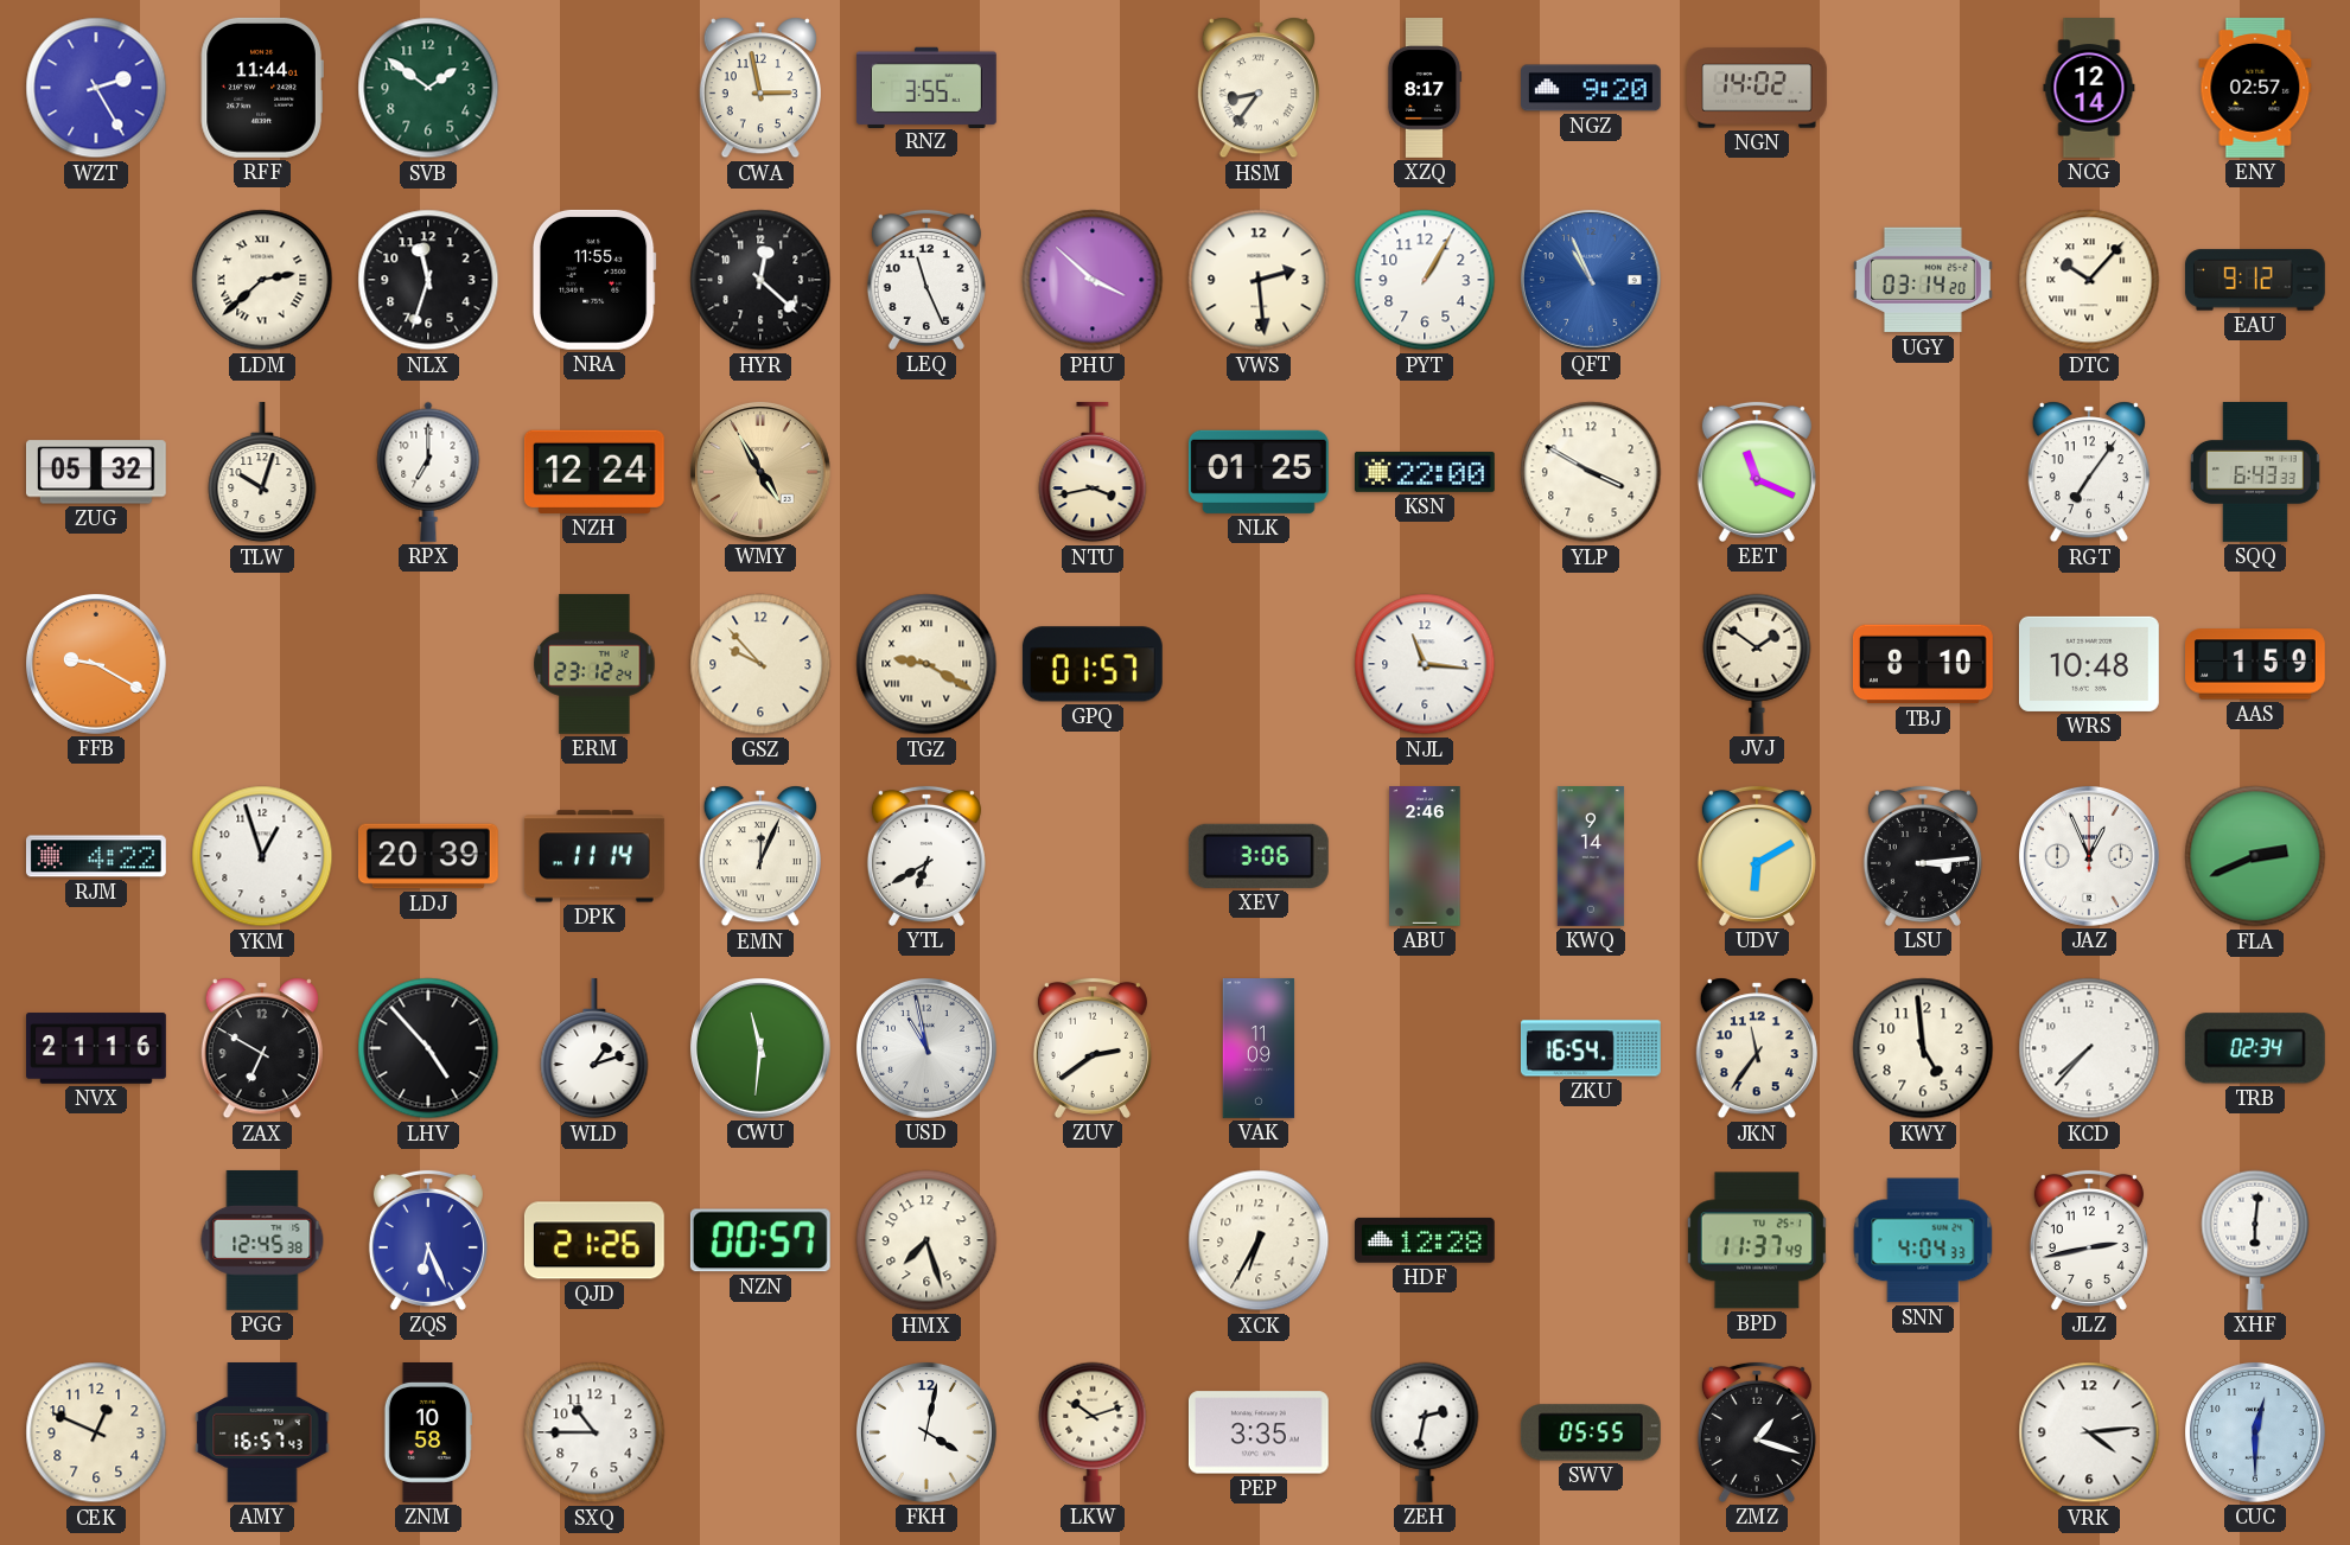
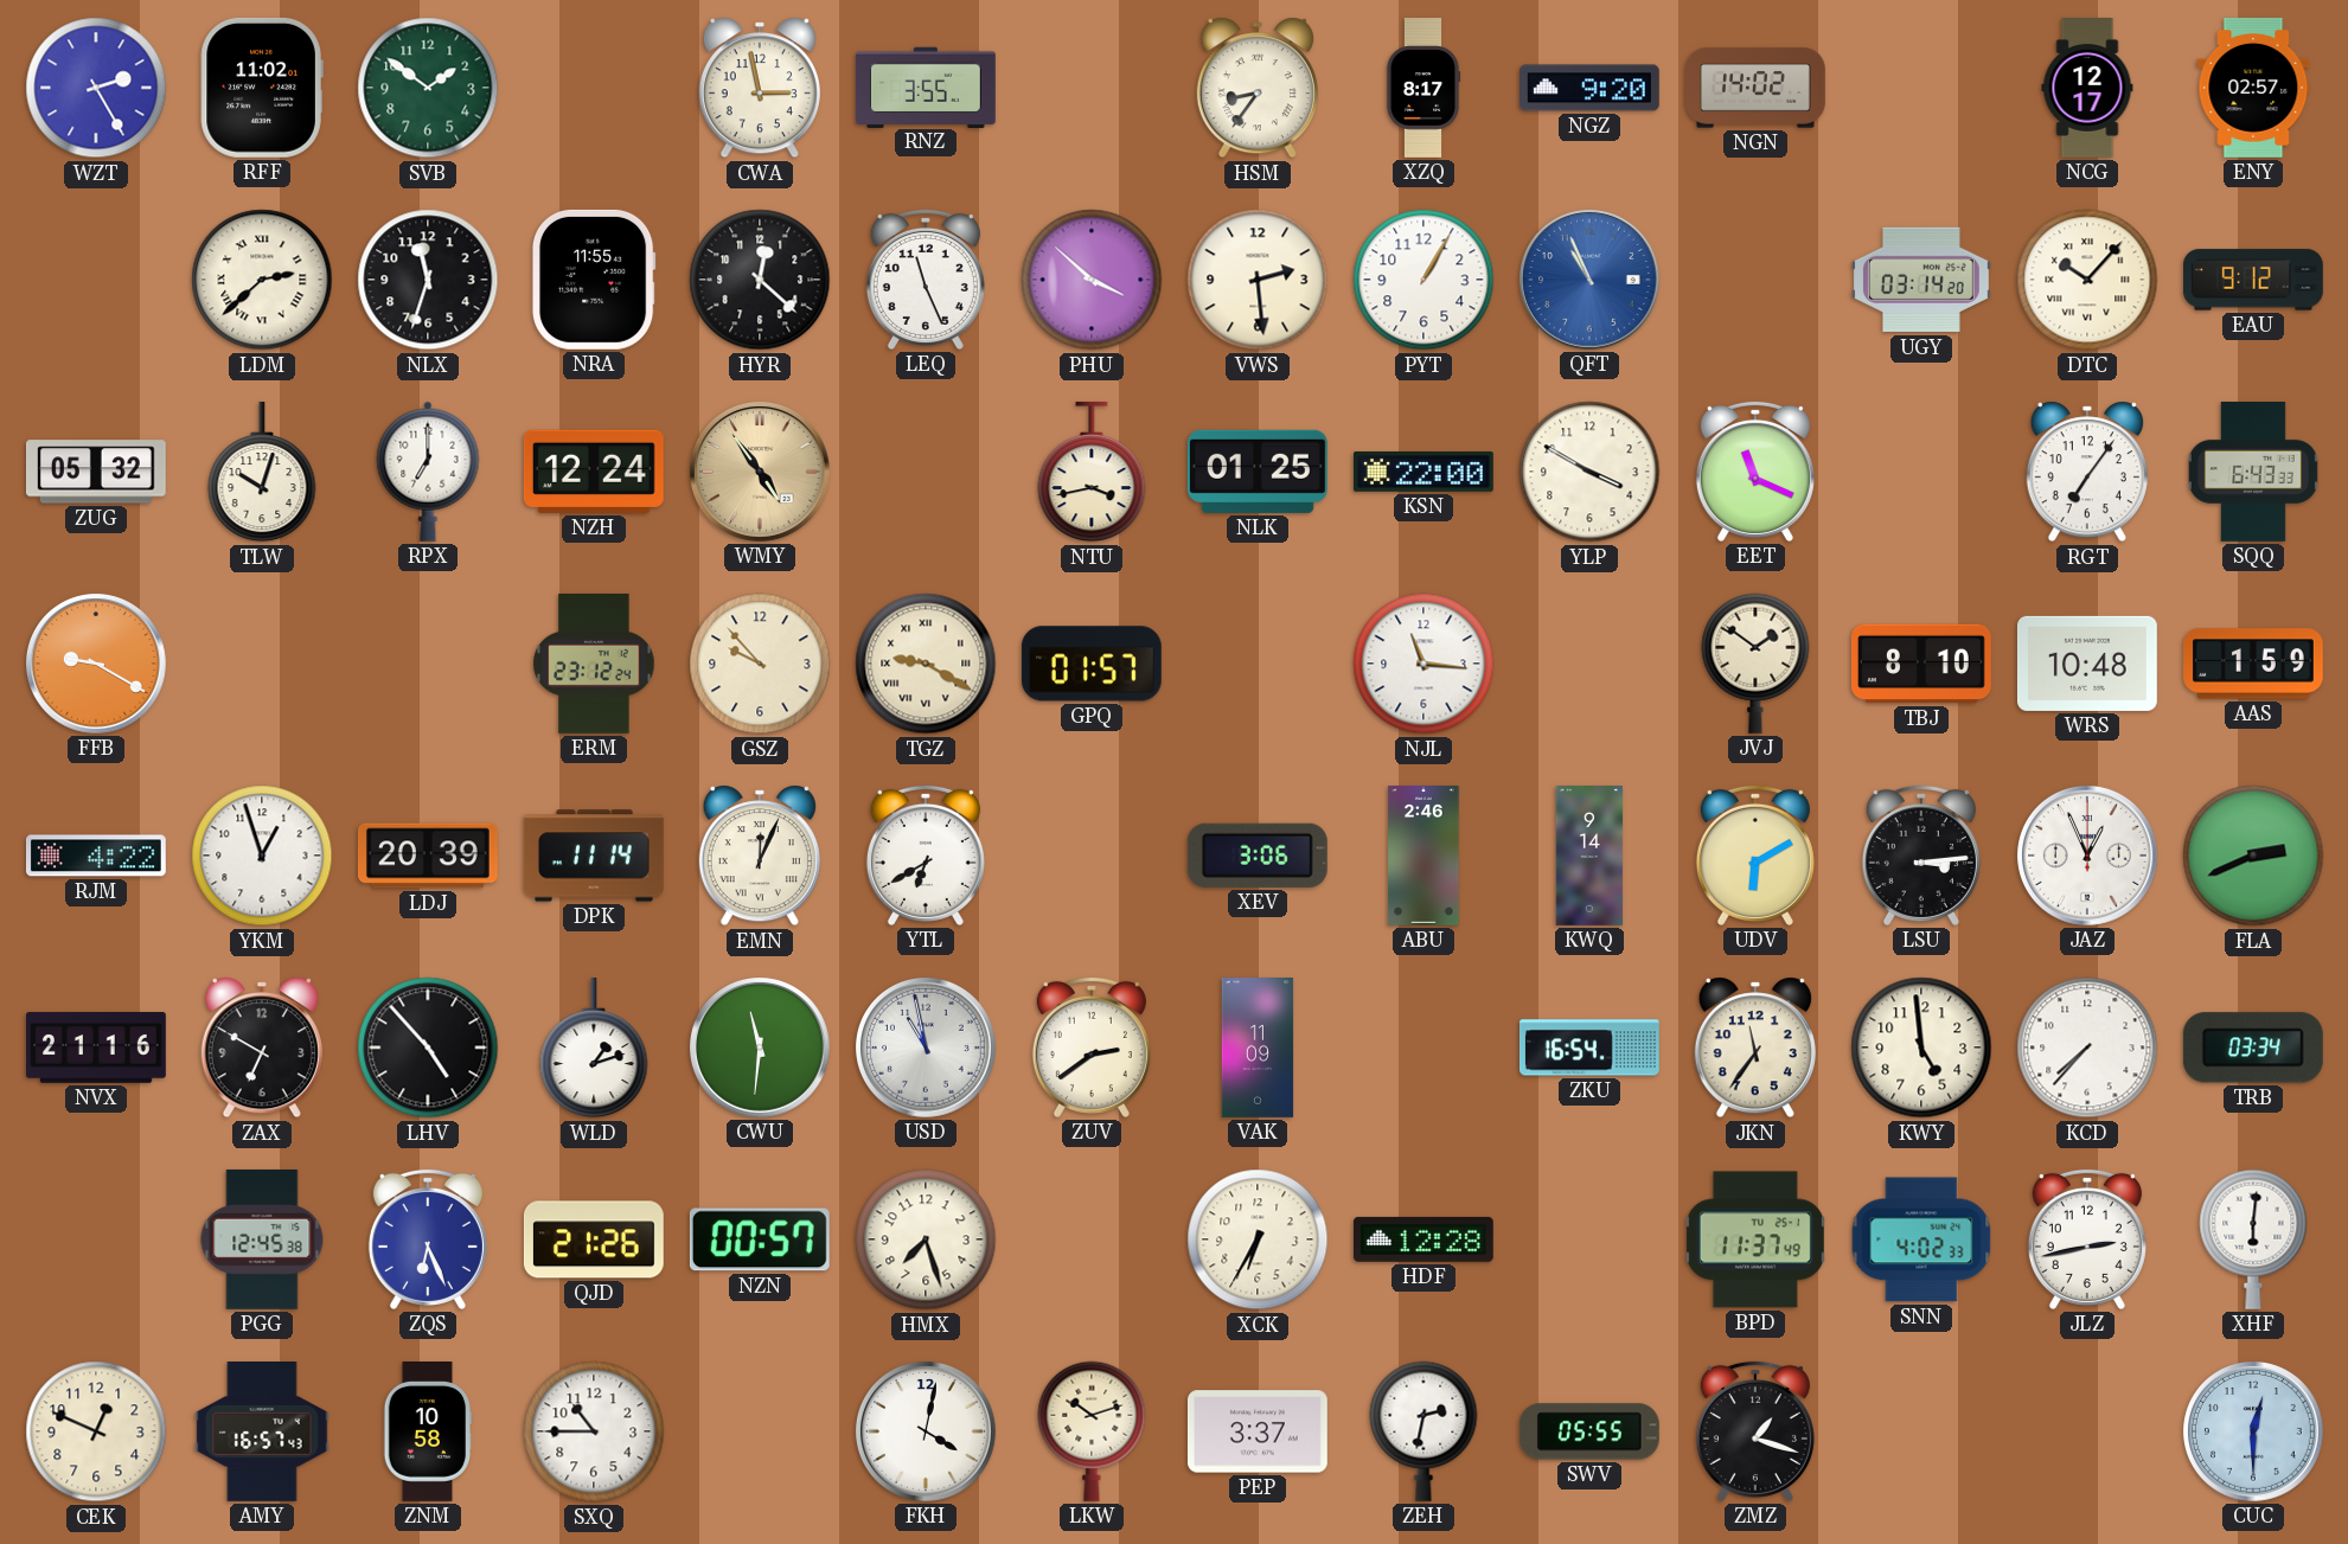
RFF: 11:44 -> 11:02
NCG: 12:14 -> 12:17
WMY: 4:55 -> 4:54
TRB: 02:34 -> 03:34
SNN: 4:04 -> 4:02
PEP: 3:35 -> 3:37
VRK: 4:14 -> none
